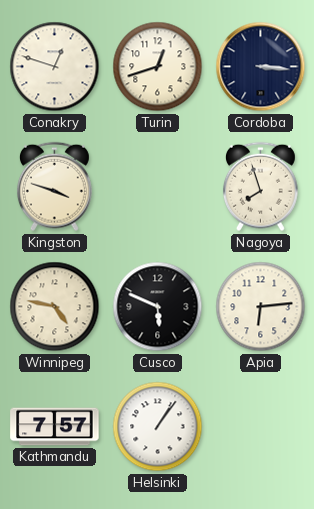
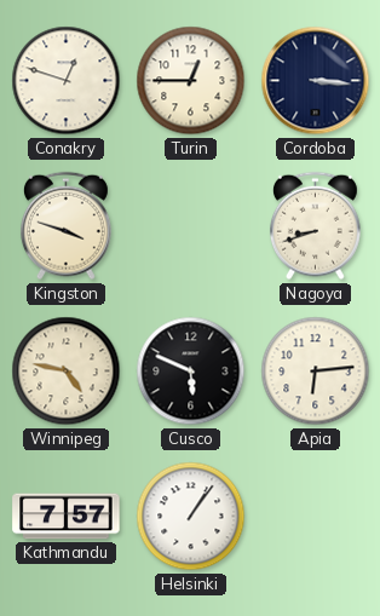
Turin: 12:42 -> 12:45
Nagoya: 7:57 -> 8:42
